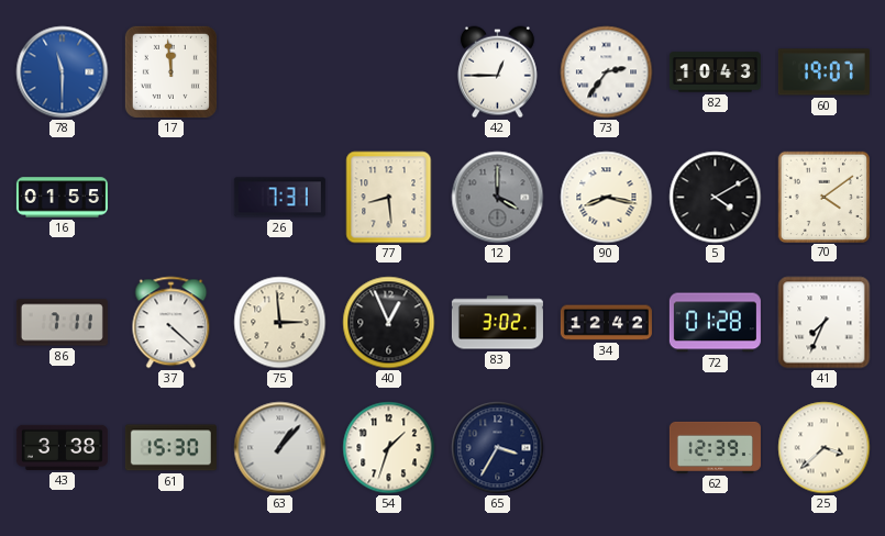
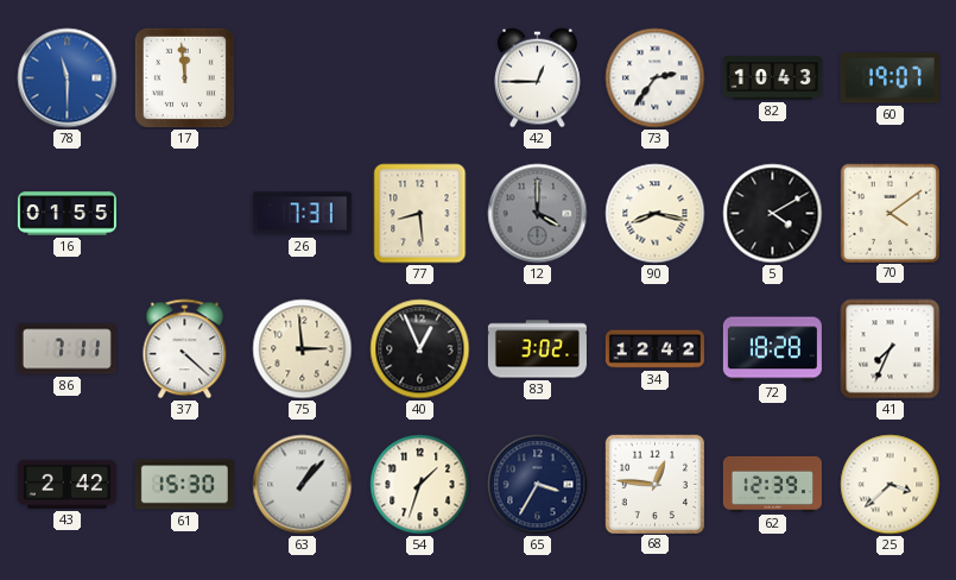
72: 01:28 -> 18:28
43: 3:38 -> 2:42
68: none -> 12:46
